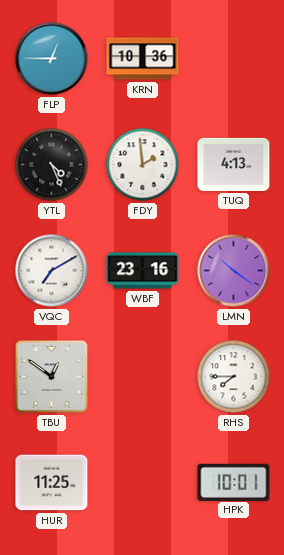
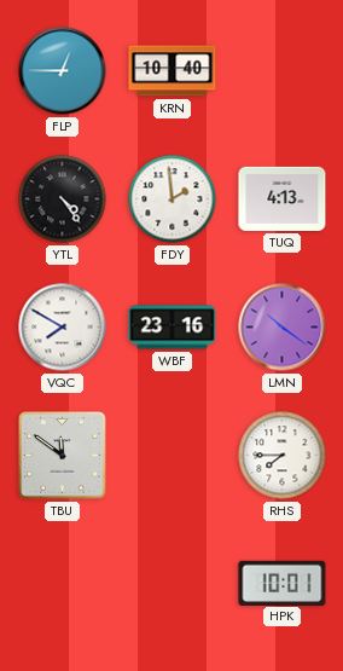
KRN: 10:36 -> 10:40
YTL: 4:26 -> 4:24
VQC: 7:10 -> 7:50
TBU: 12:51 -> 11:51
HUR: 11:25 -> none
